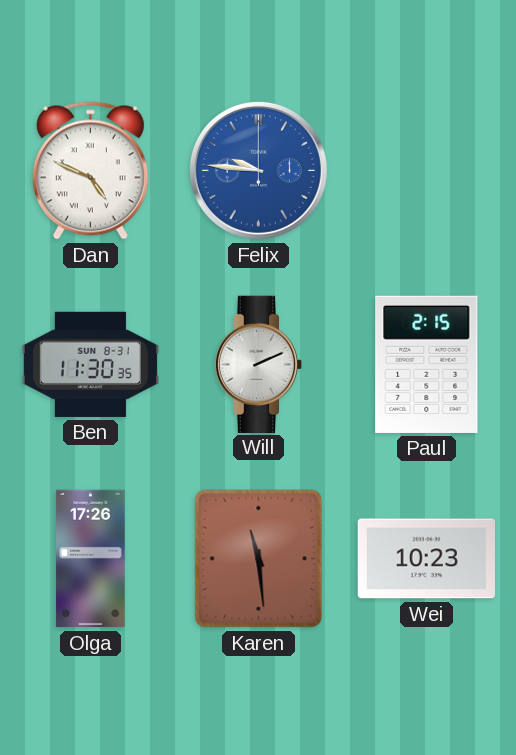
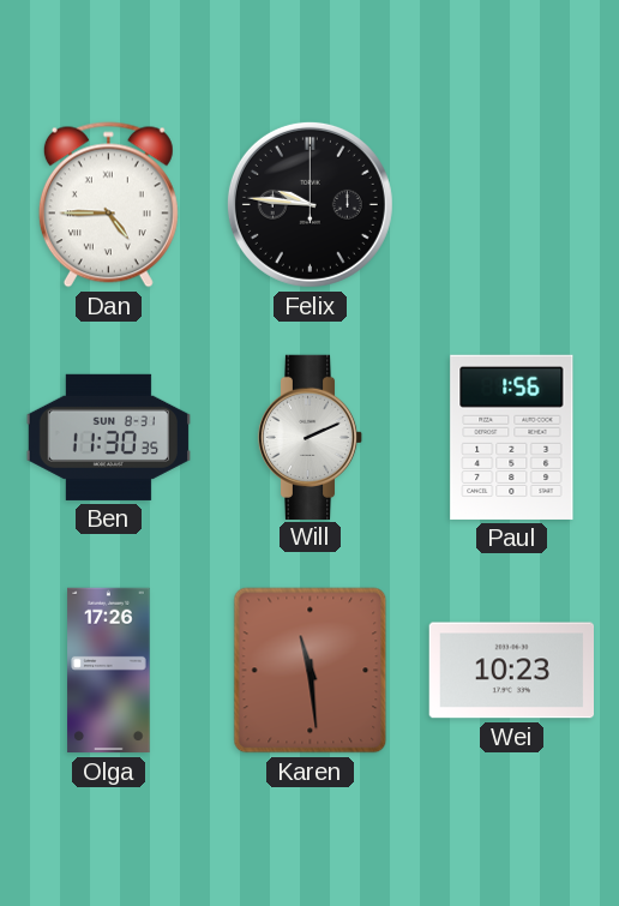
Dan: 4:49 -> 4:45
Felix dial: blue -> black
Paul: 2:15 -> 1:56
